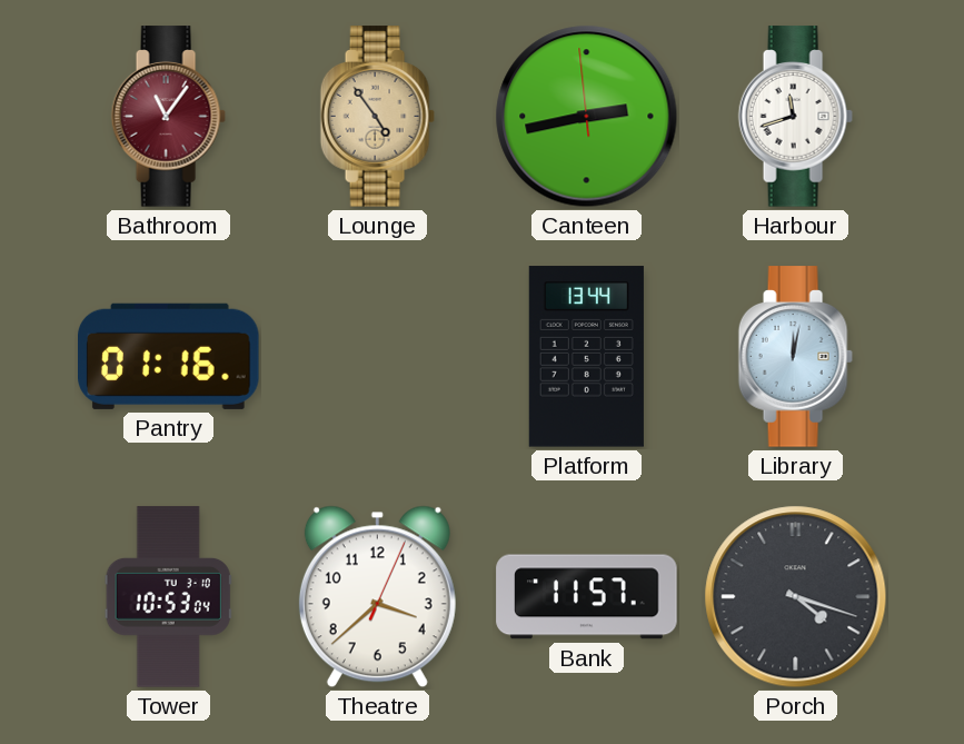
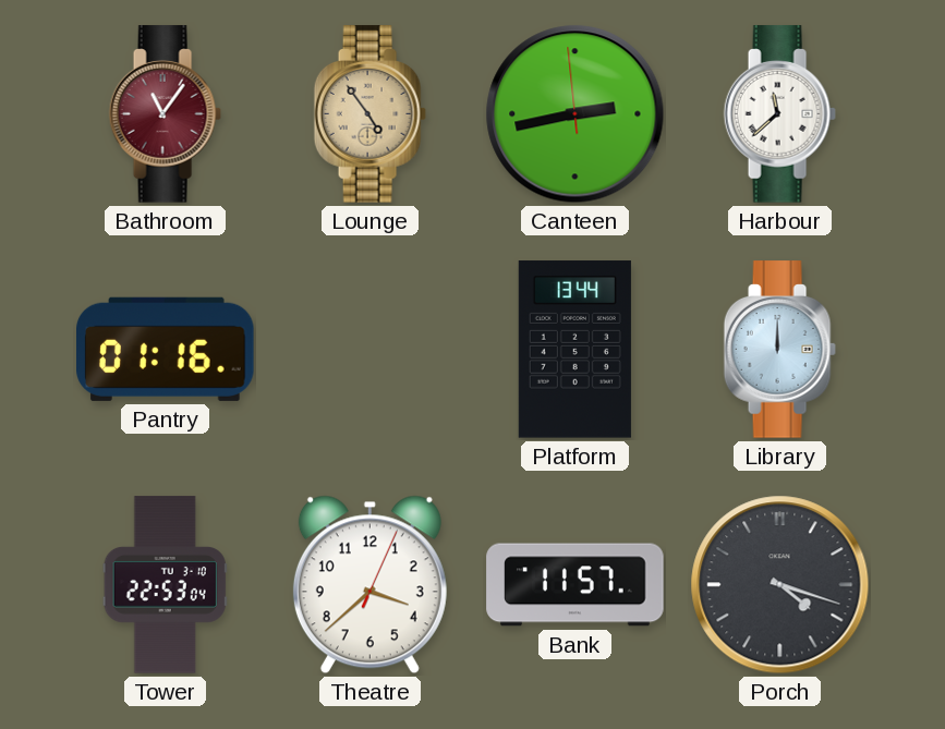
Harbour: 11:42 -> 11:38
Library: 12:02 -> 12:00
Tower: 10:53 -> 22:53
